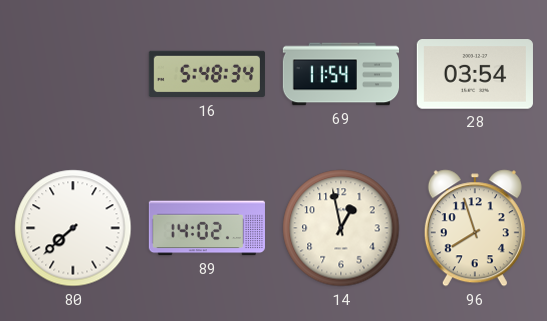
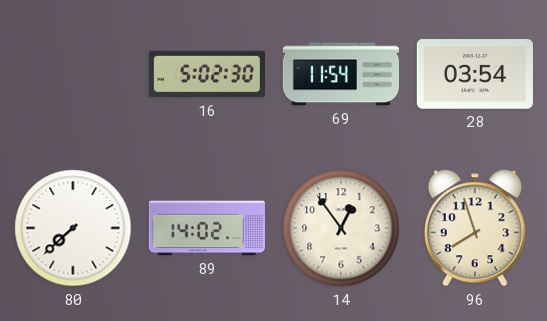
16: 5:48 -> 5:02
14: 12:58 -> 12:54
